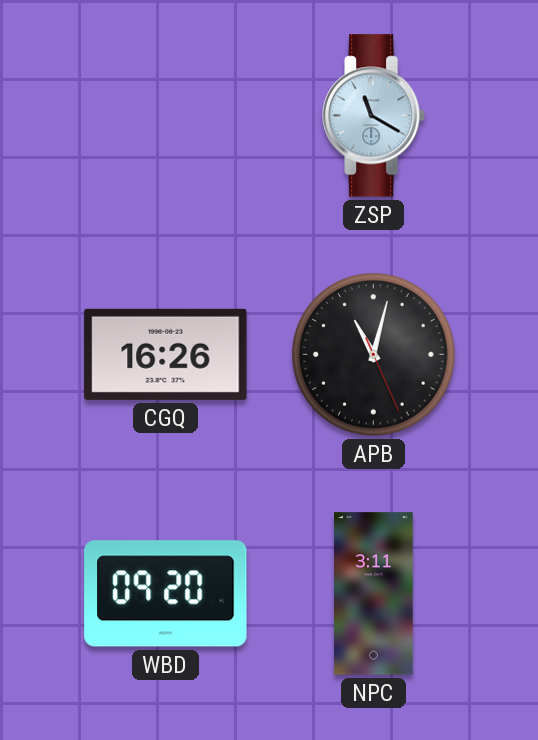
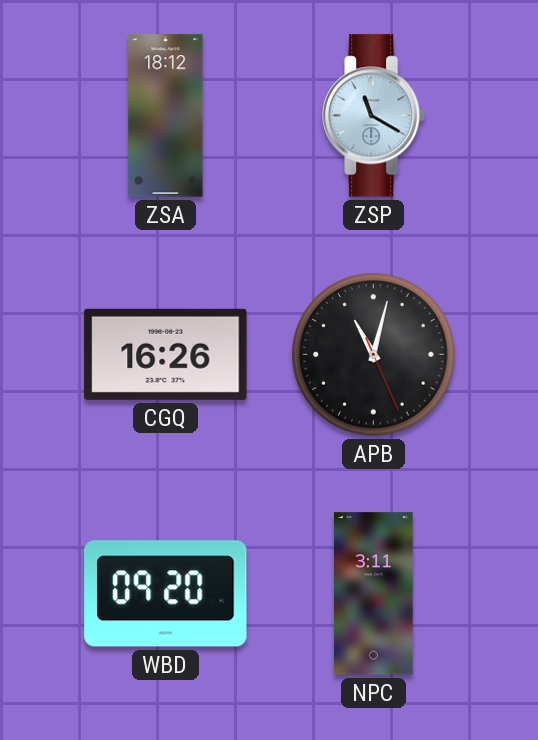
ZSA: none -> 18:12
